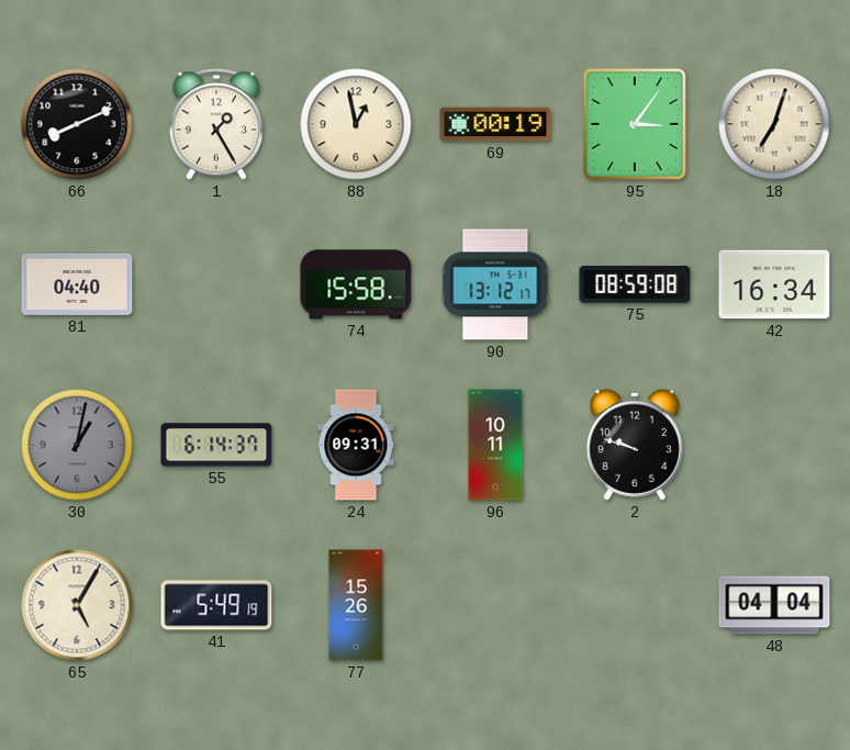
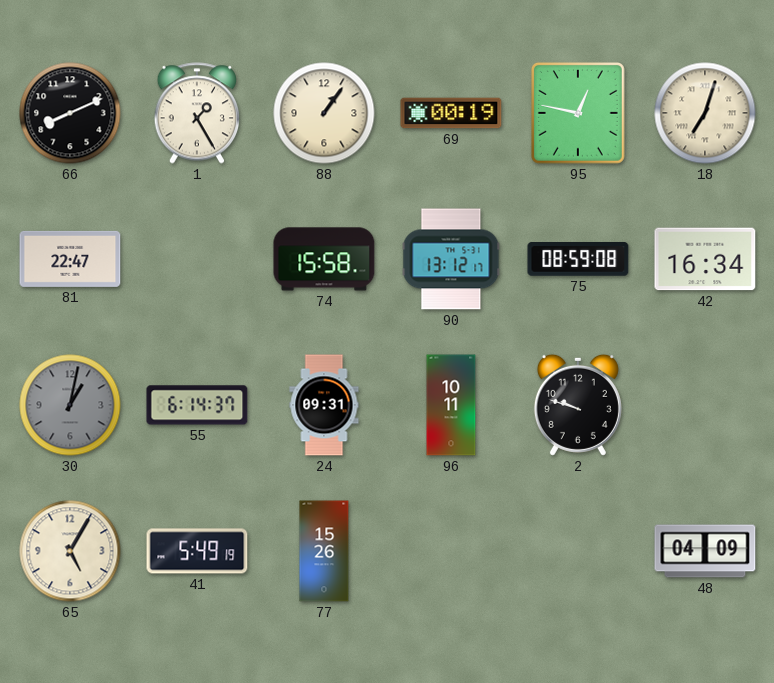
88: 12:58 -> 1:06
95: 3:06 -> 12:47
81: 04:40 -> 22:47
48: 04:04 -> 04:09
